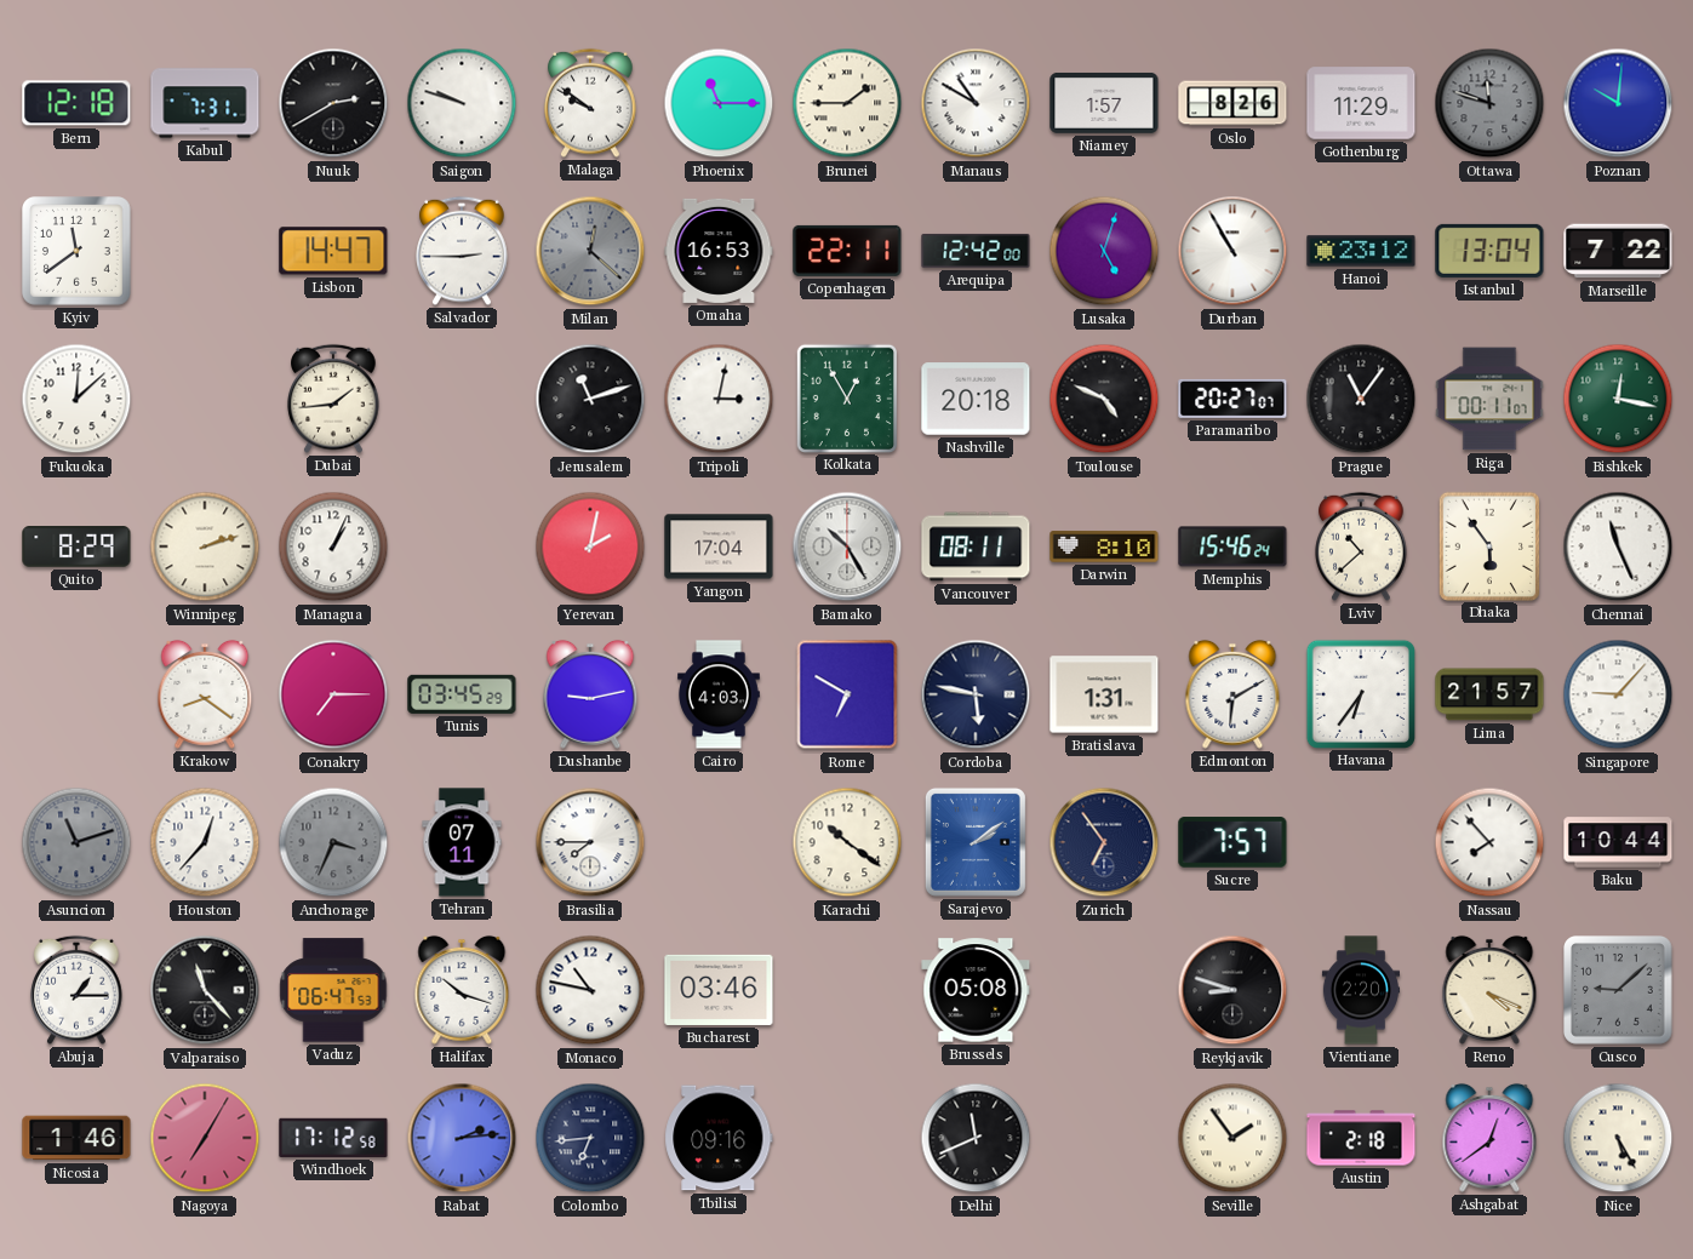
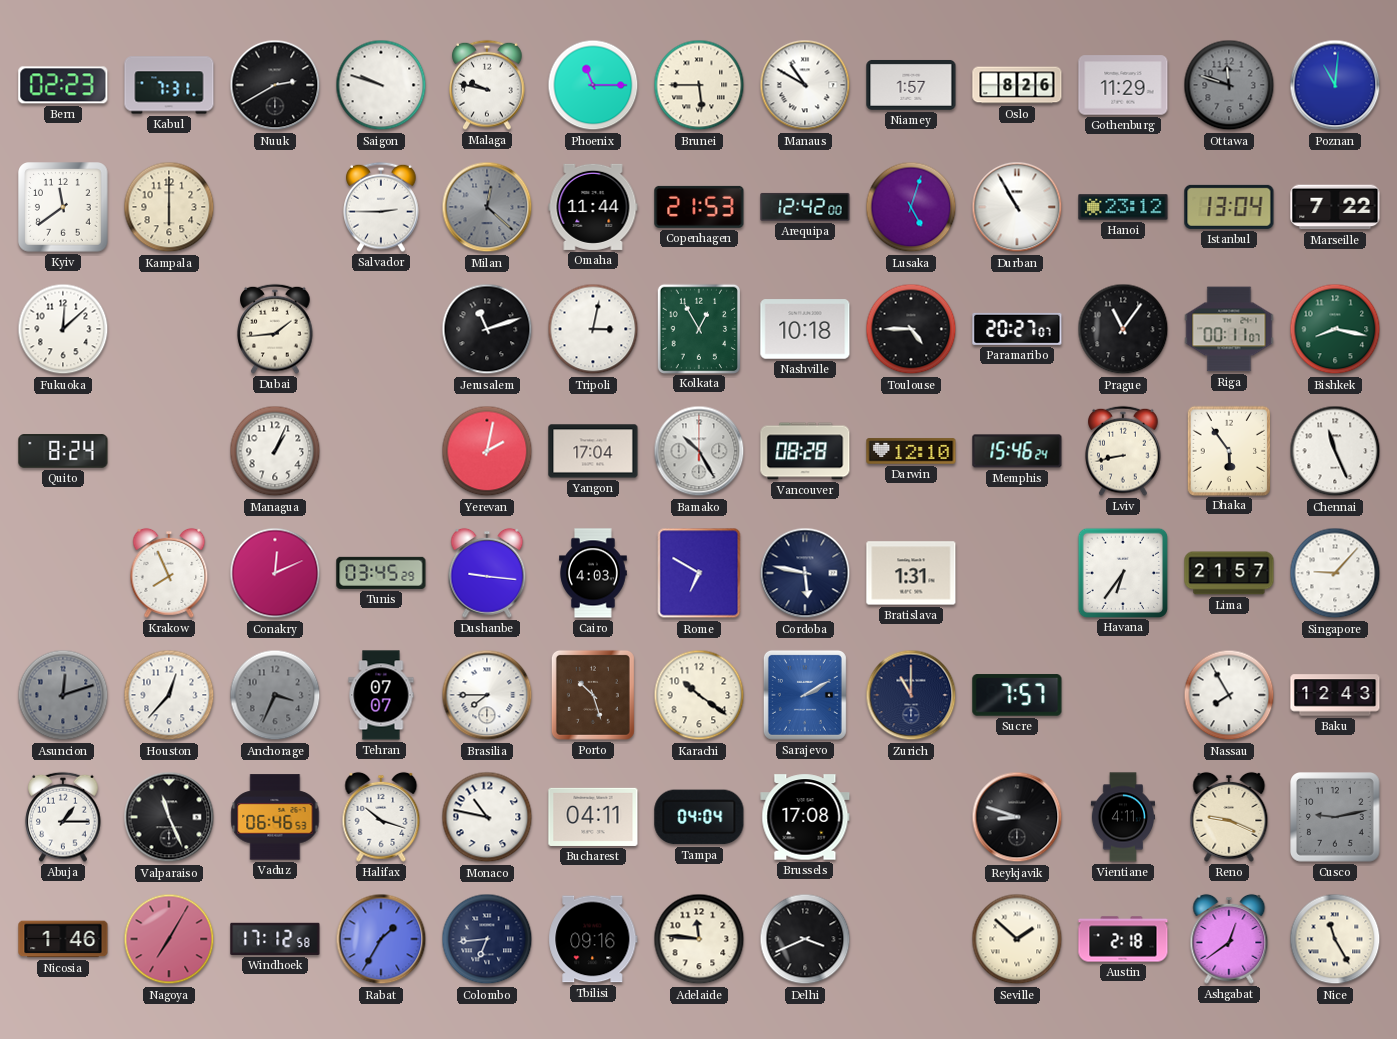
Bern: 12:18 -> 02:23
Malaga: 9:51 -> 9:47
Brunei: 1:45 -> 5:45
Poznan: 10:01 -> 11:01
Kampala: none -> 6:00
Lisbon: 14:47 -> none
Omaha: 16:53 -> 11:44
Copenhagen: 22:11 -> 21:53
Nashville: 20:18 -> 10:18
Toulouse: 4:49 -> 4:45
Bishkek: 12:17 -> 8:17
Quito: 8:29 -> 8:24
Winnipeg: 2:12 -> none
Vancouver: 08:11 -> 08:28
Darwin: 8:10 -> 12:10
Lviv: 10:38 -> 8:43
Krakow: 8:21 -> 7:56
Conakry: 7:15 -> 12:11
Dushanbe: 9:13 -> 9:16
Edmonton: 6:10 -> none
Asuncion: 11:12 -> 12:12
Tehran: 07:11 -> 07:07
Porto: none -> 10:27
Sarajevo: 2:09 -> 2:10
Zurich: 6:54 -> 11:00
Nassau: 7:53 -> 7:55
Baku: 10:44 -> 12:43
Valparaiso: 11:23 -> 11:26
Vaduz: 06:47 -> 06:46
Bucharest: 03:46 -> 04:11
Tampa: none -> 04:04
Brussels: 05:08 -> 17:08
Vientiane: 2:20 -> 4:11
Reno: 4:19 -> 9:19
Cusco: 9:08 -> 9:13
Rabat: 2:14 -> 1:35
Adelaide: none -> 11:46
Delhi: 11:41 -> 3:41
Seville: 1:54 -> 1:52
Nice: 5:25 -> 11:25
